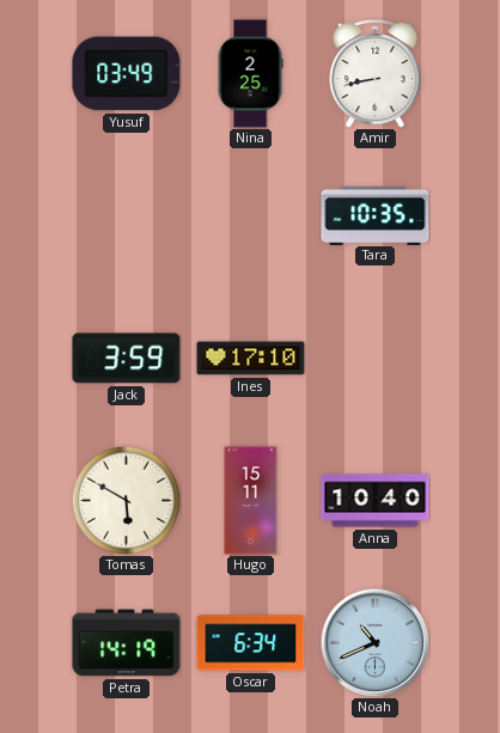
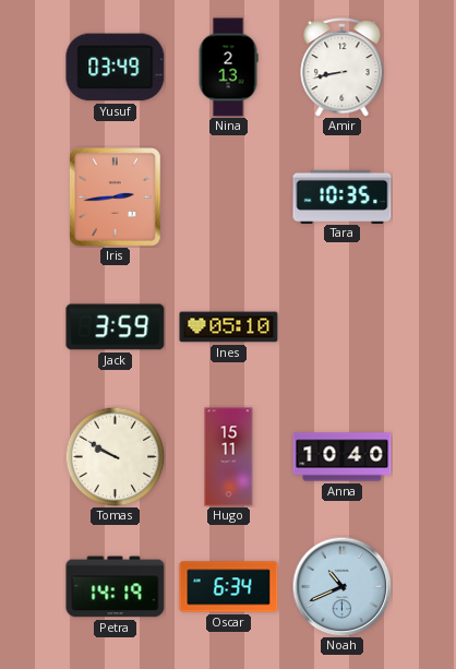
Nina: 2:25 -> 2:13
Iris: none -> 2:44
Ines: 17:10 -> 05:10
Tomas: 5:50 -> 9:50
